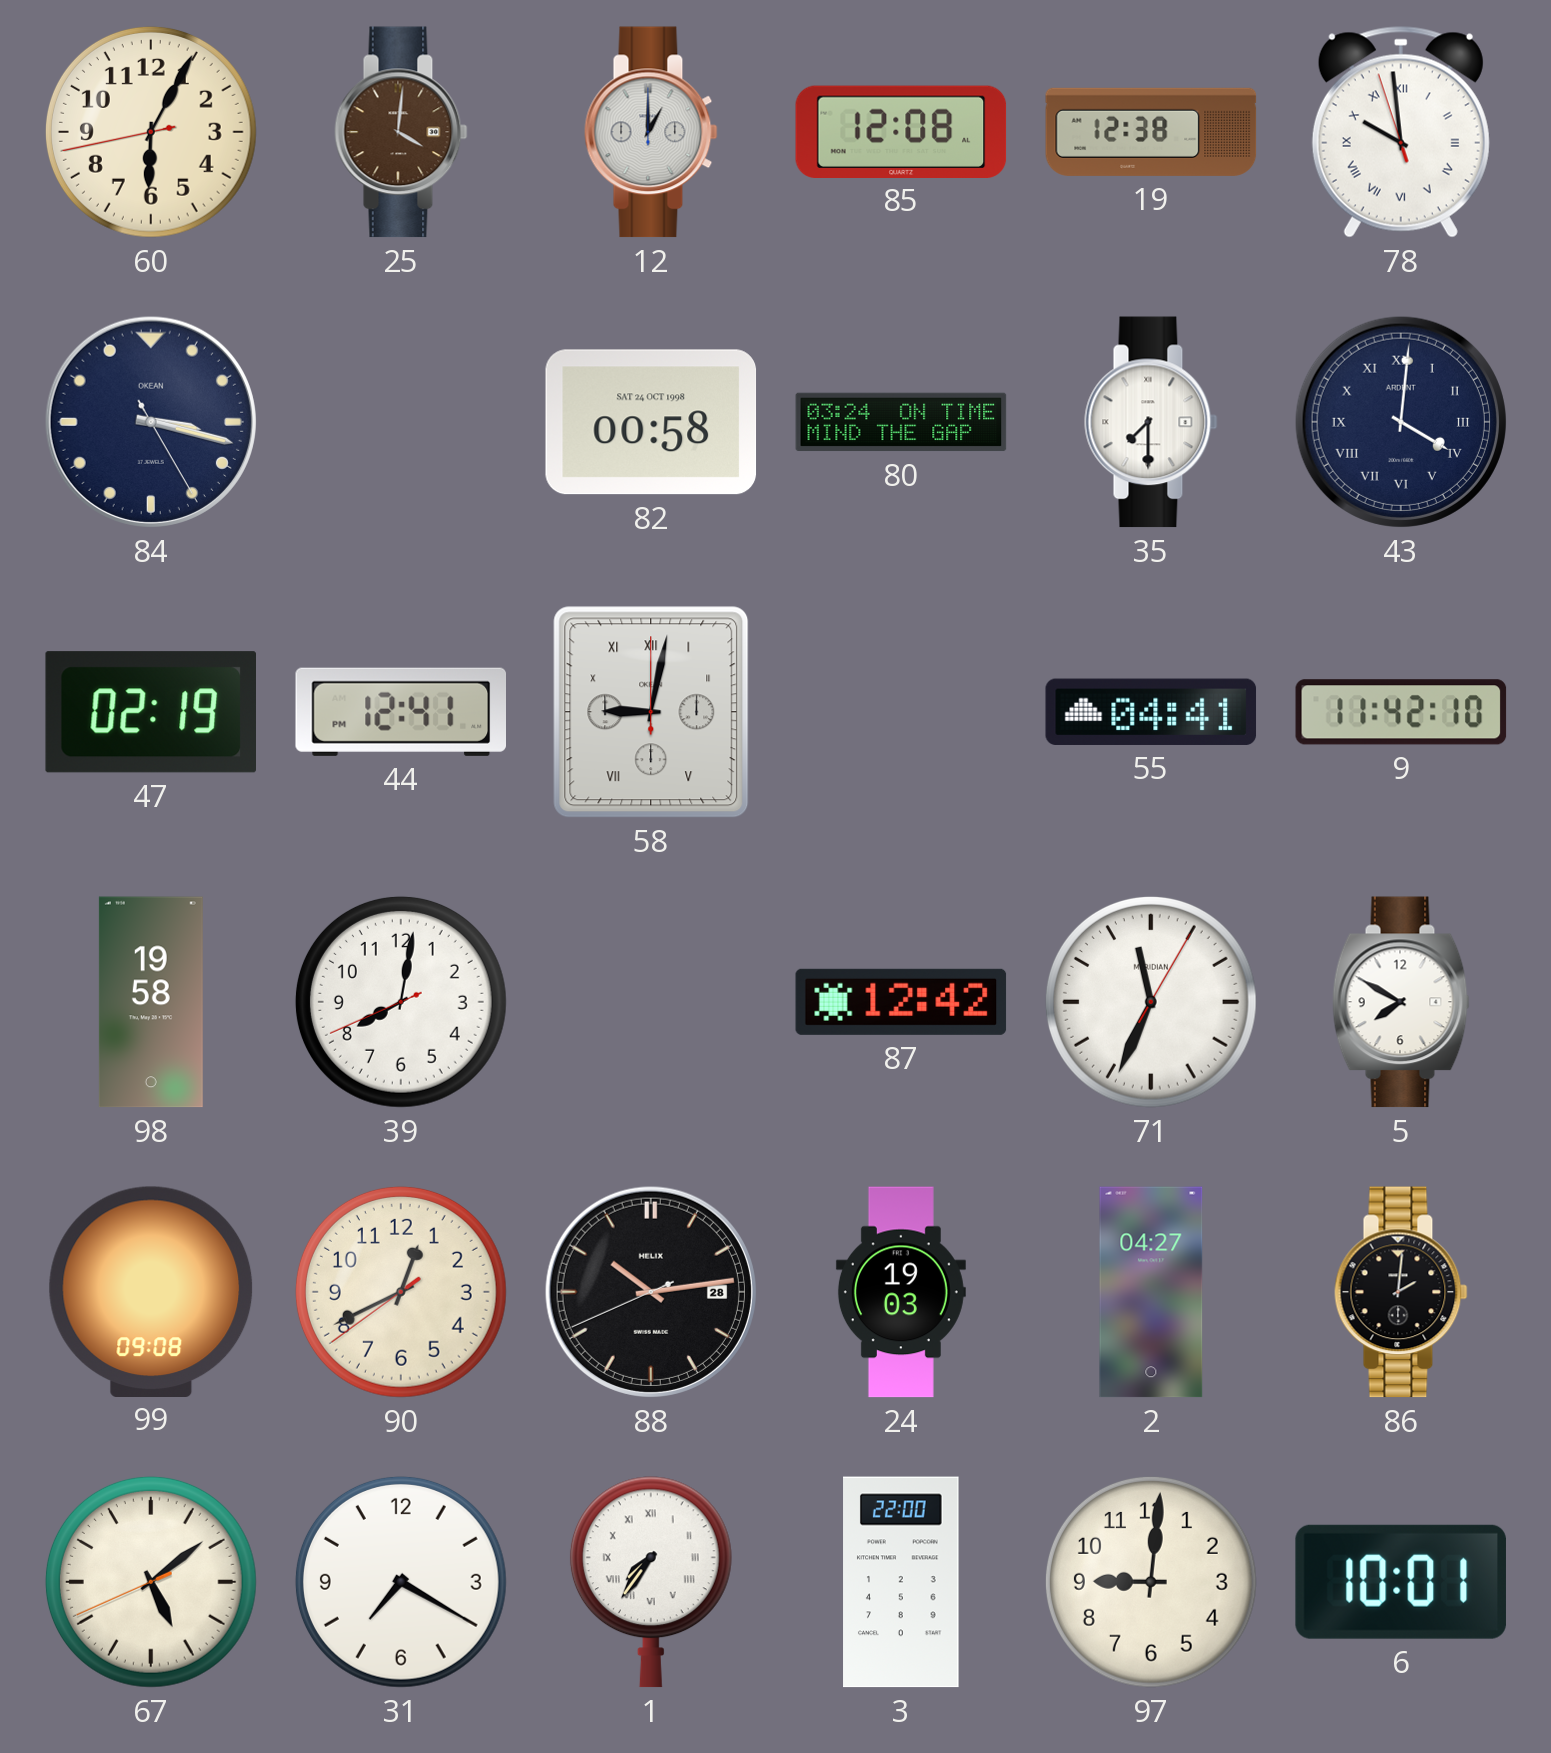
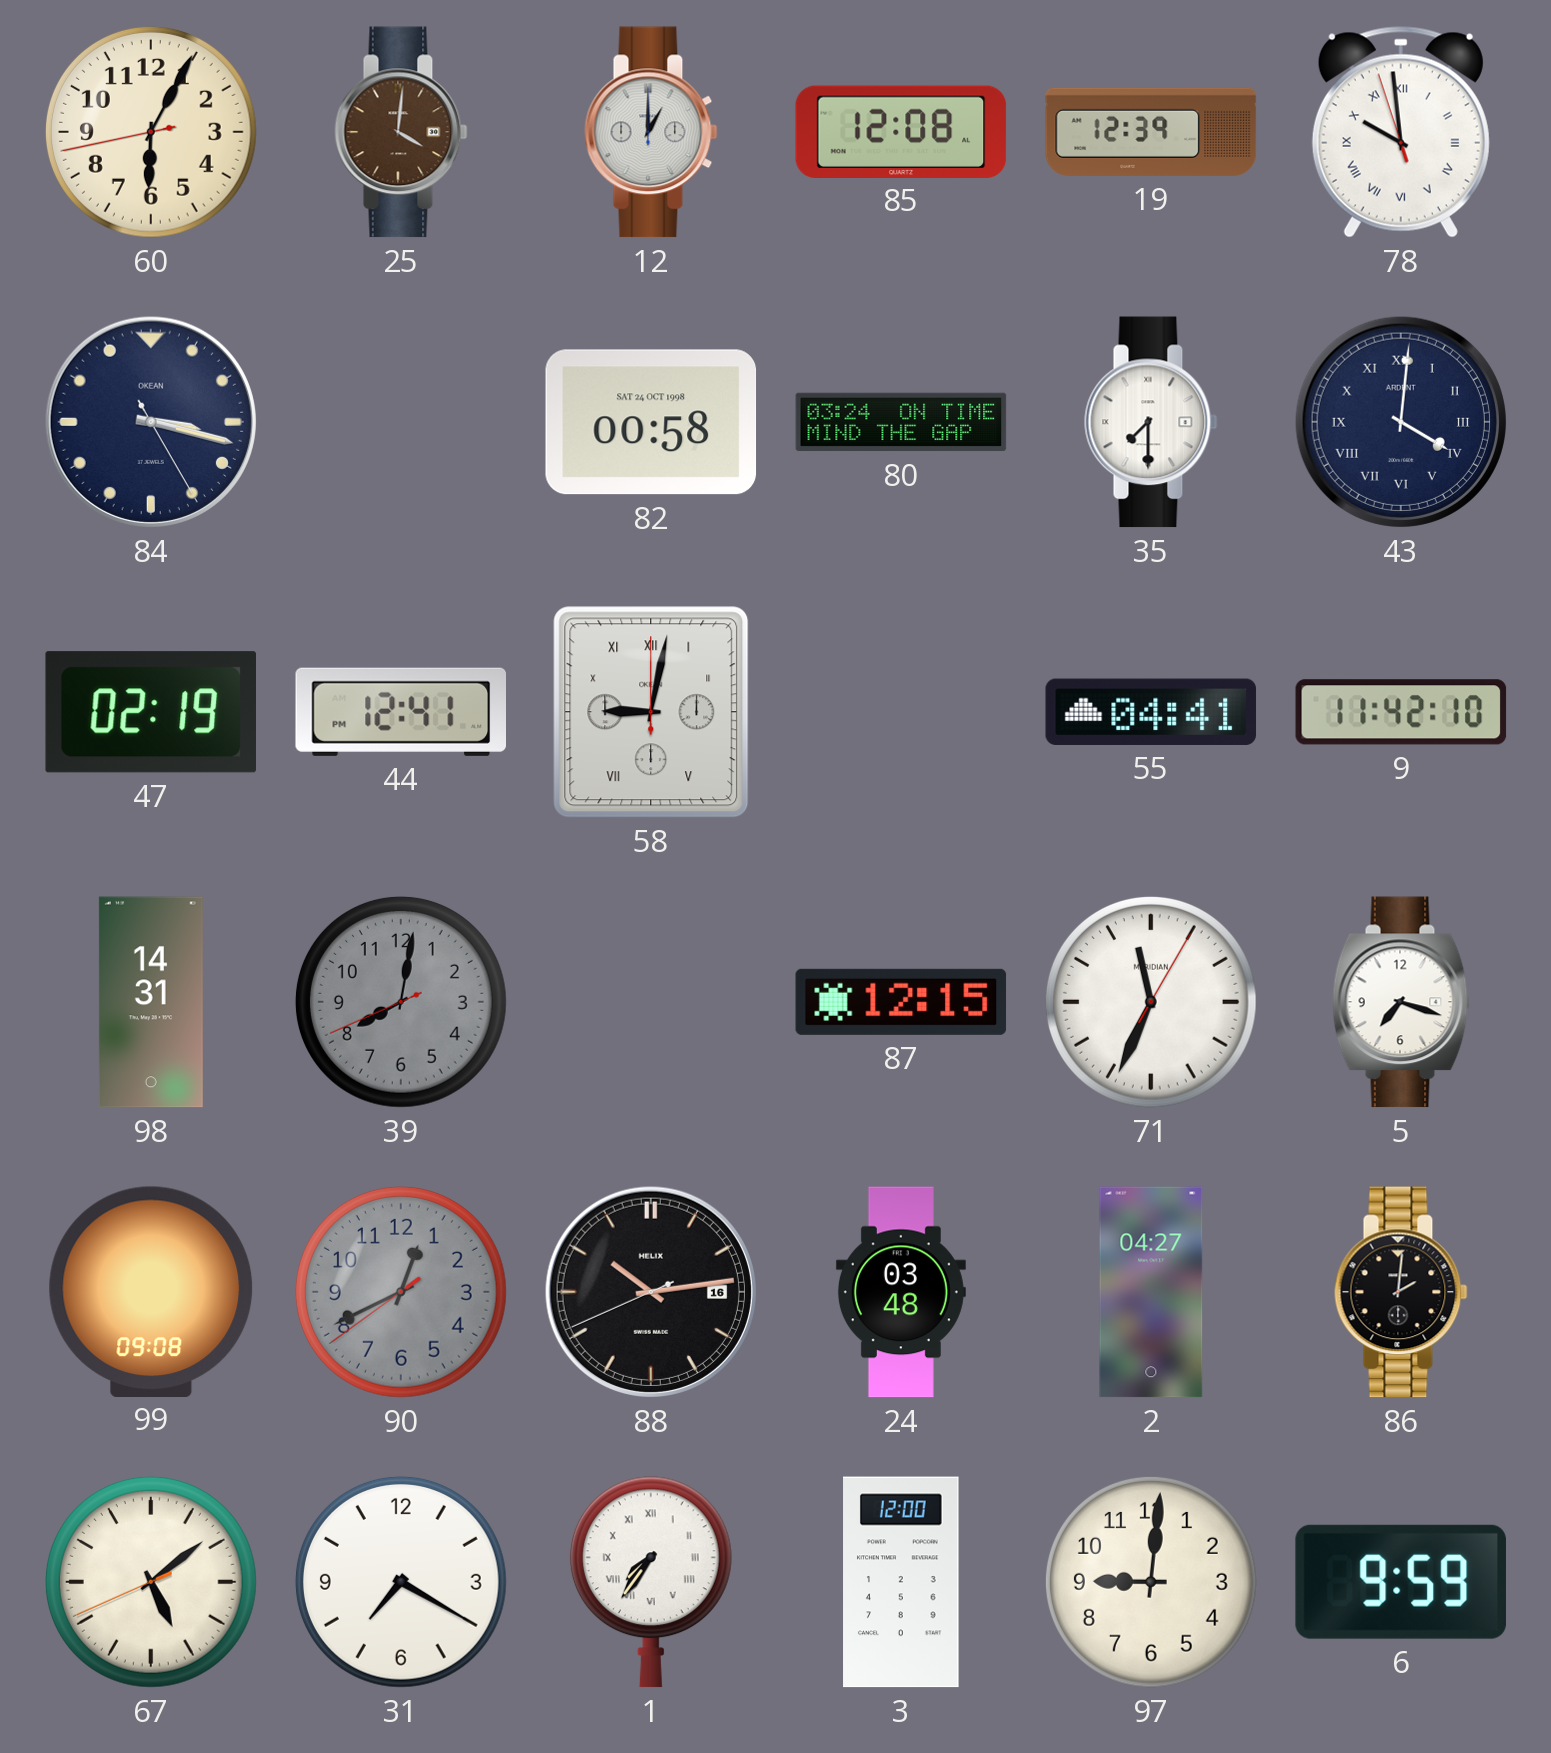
19: 12:38 -> 12:39
98: 19:58 -> 14:31
39 dial: white -> grey
87: 12:42 -> 12:15
5: 7:50 -> 7:18
90 dial: cream -> grey
88 date: 28 -> 16
24: 19:03 -> 03:48
3: 22:00 -> 12:00
6: 10:01 -> 9:59
